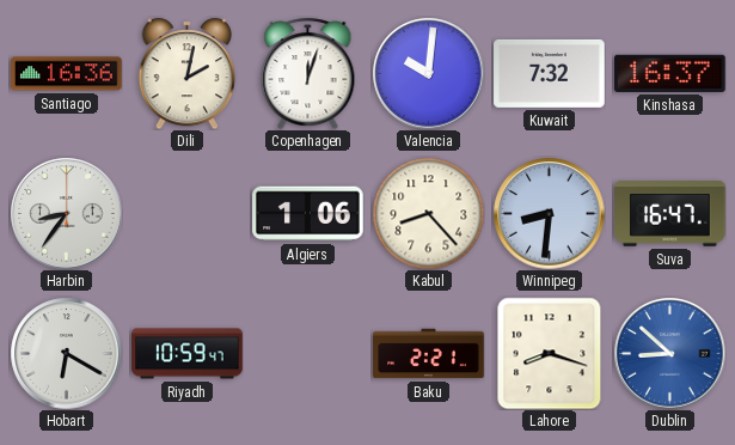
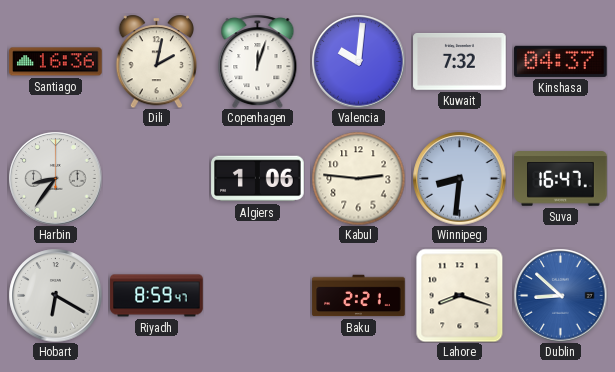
Kinshasa: 16:37 -> 04:37
Kabul: 8:23 -> 2:46
Riyadh: 10:59 -> 8:59
